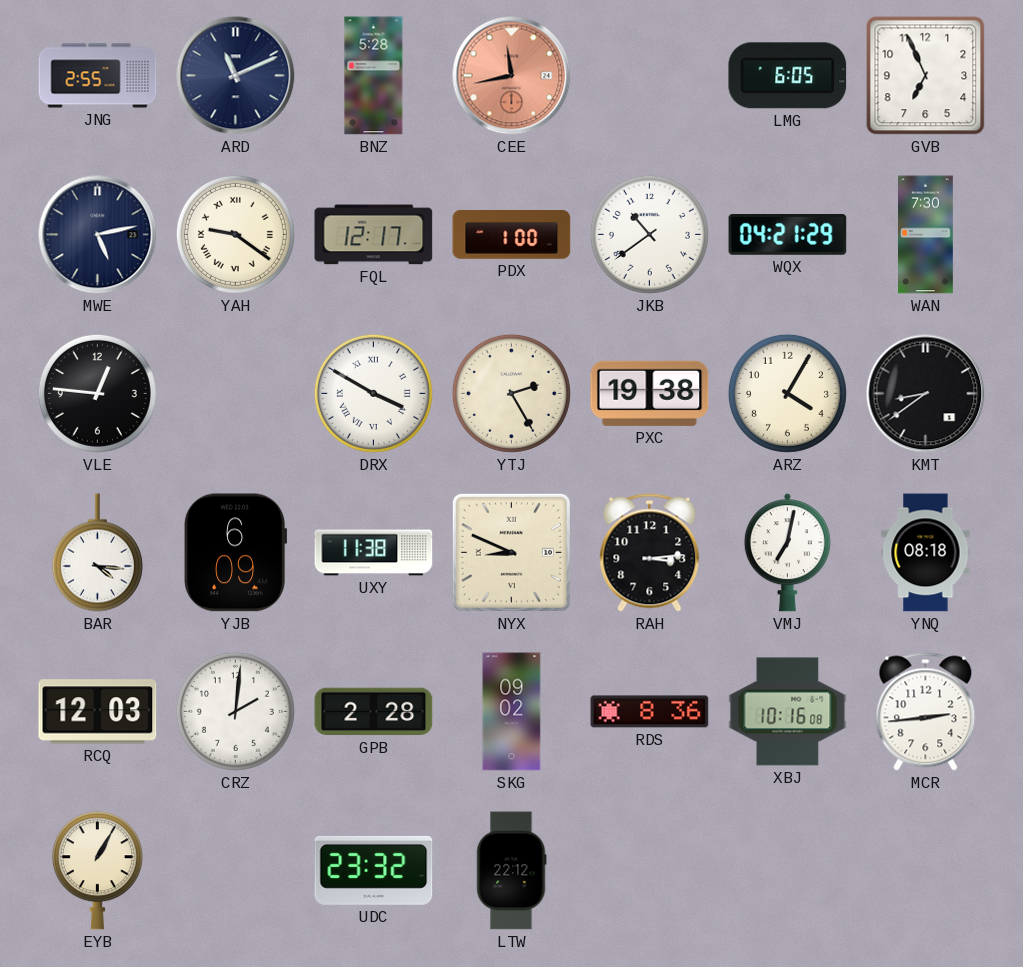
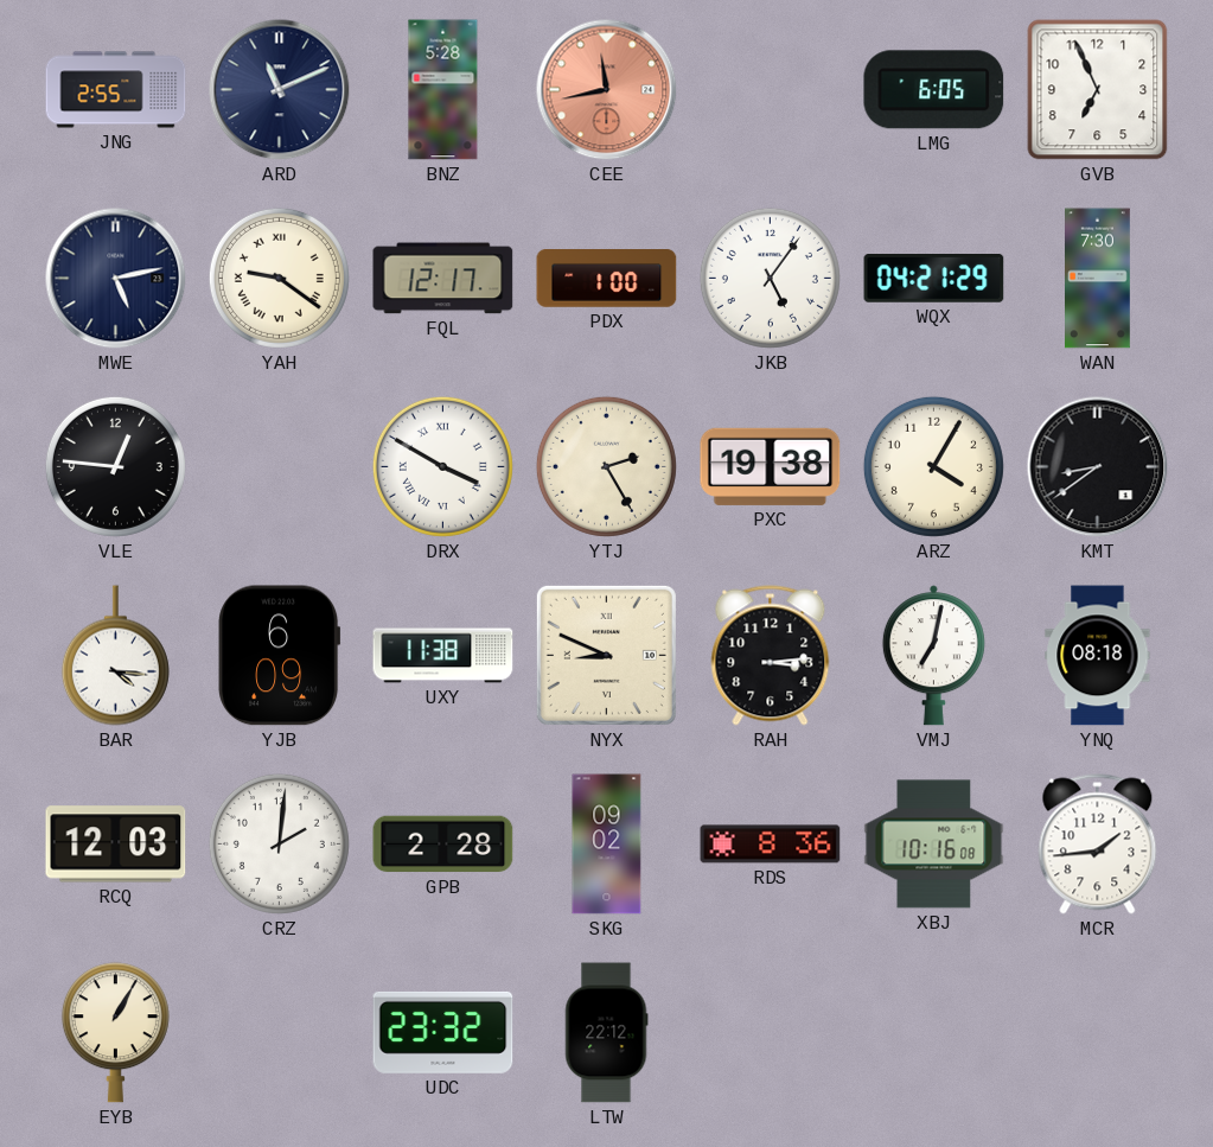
JKB: 10:39 -> 5:06
MCR: 2:44 -> 1:44
